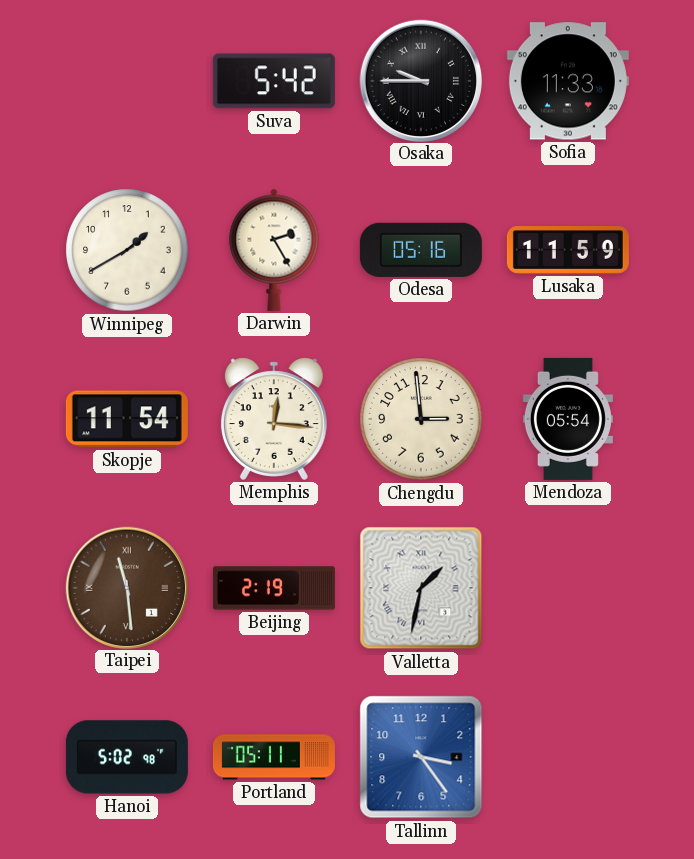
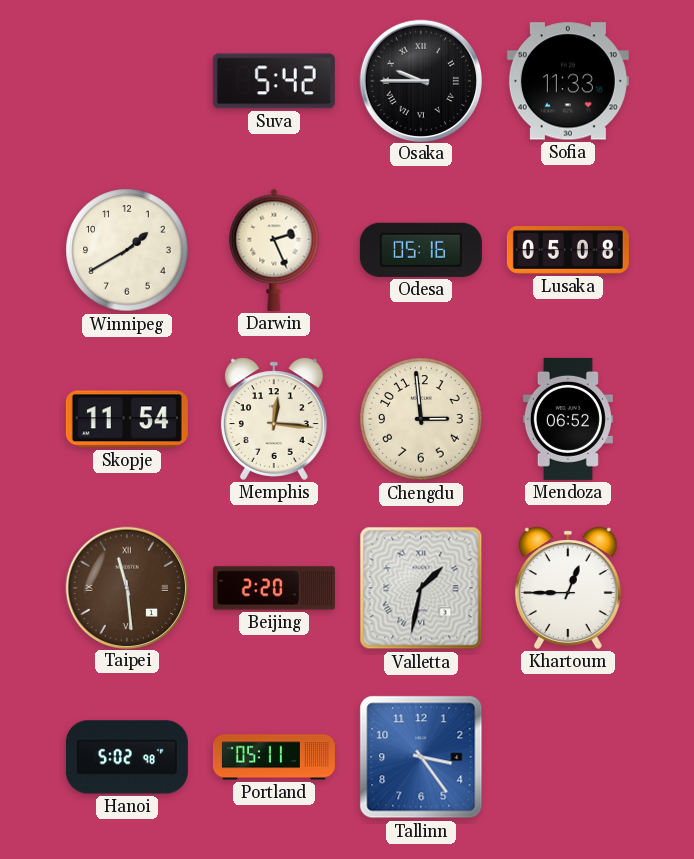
Darwin: 2:25 -> 2:26
Lusaka: 11:59 -> 05:08
Mendoza: 05:54 -> 06:52
Beijing: 2:19 -> 2:20
Khartoum: none -> 12:45
